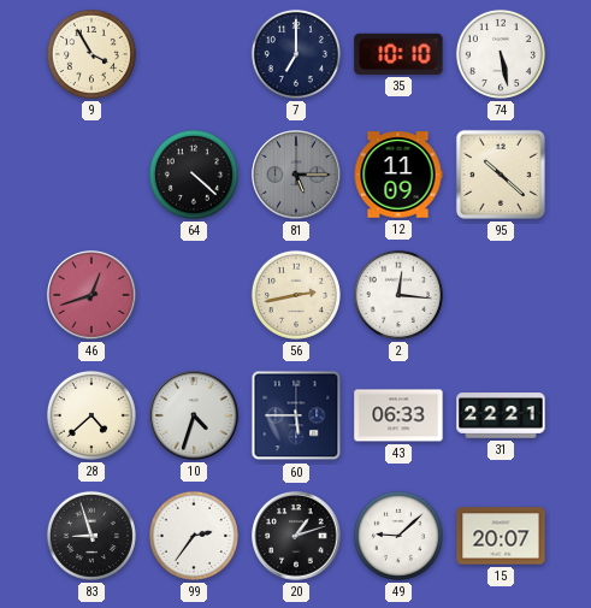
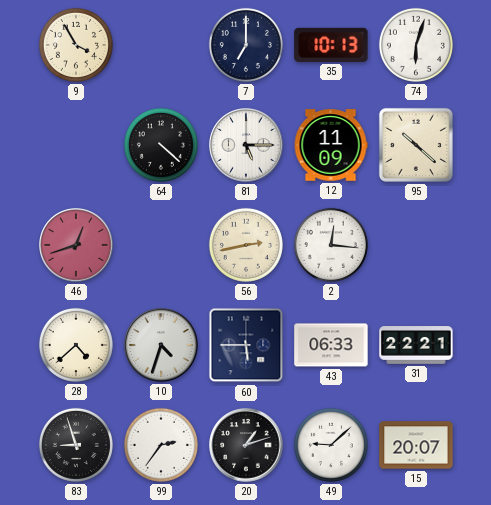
35: 10:10 -> 10:13
74: 5:28 -> 6:03
81 dial: grey -> white
